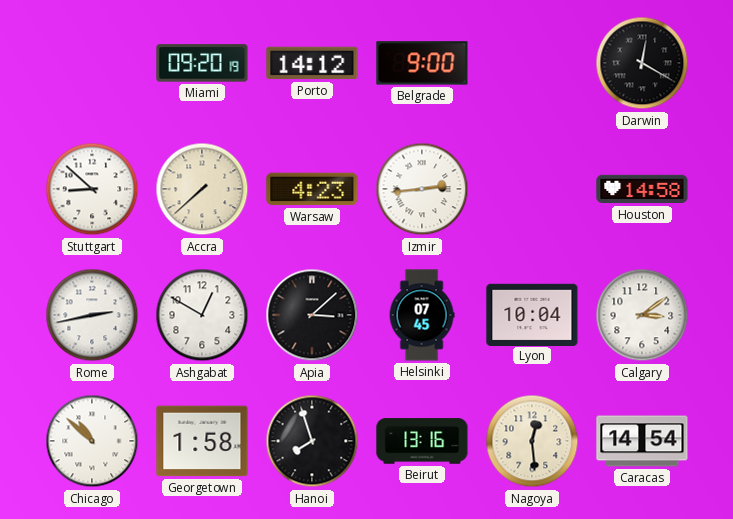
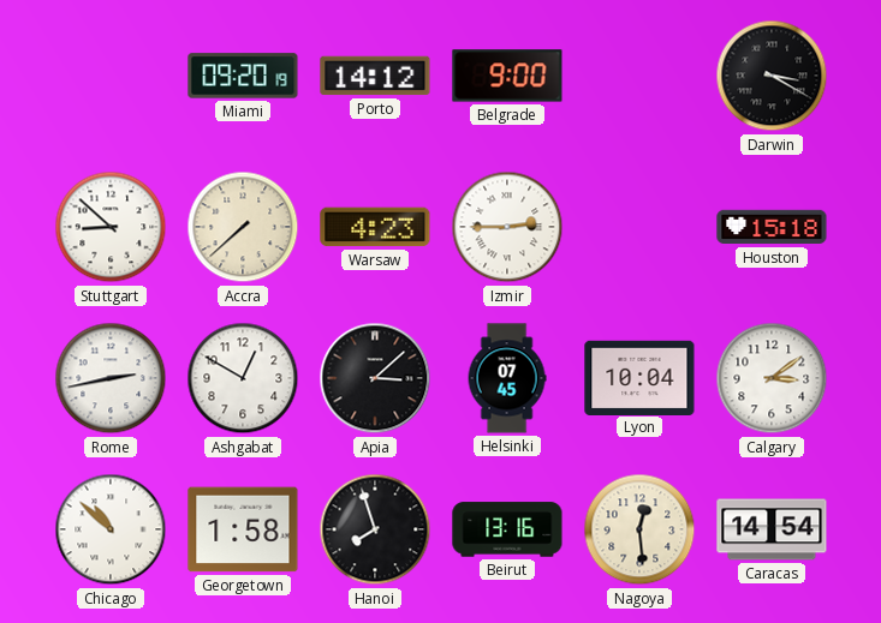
Darwin: 12:20 -> 3:20
Izmir: 2:44 -> 2:45
Houston: 14:58 -> 15:18
